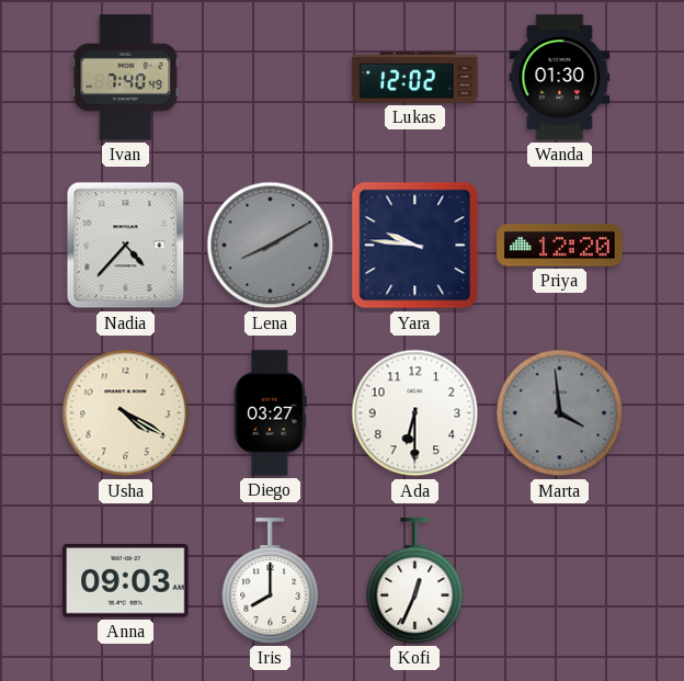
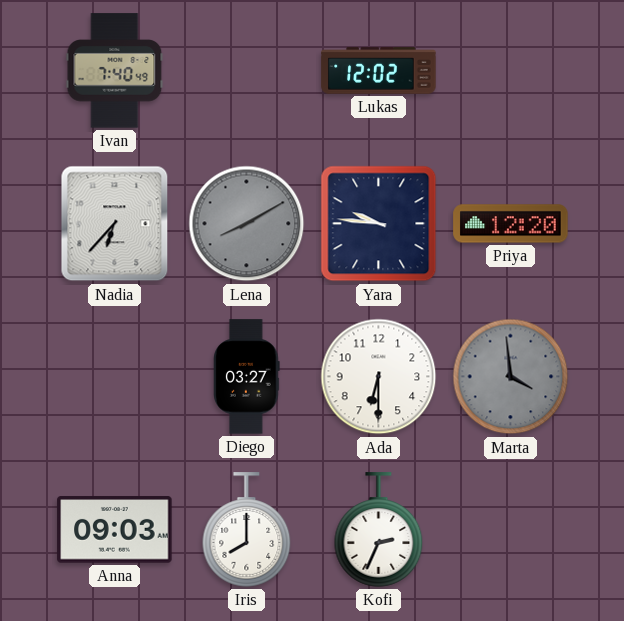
Wanda: 01:30 -> none
Nadia: 4:37 -> 6:37
Usha: 4:20 -> none
Kofi: 12:34 -> 2:34
